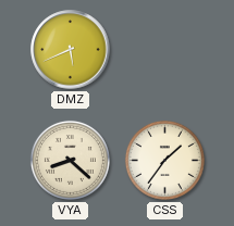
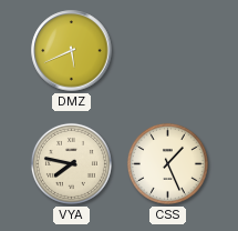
VYA: 8:22 -> 7:47
CSS: 1:36 -> 1:26
